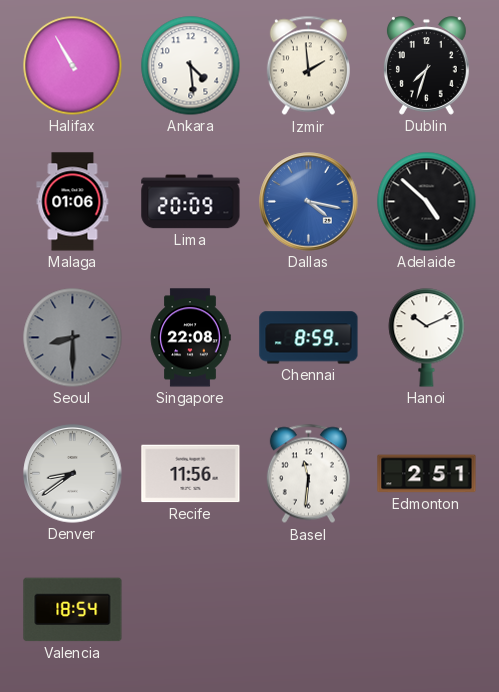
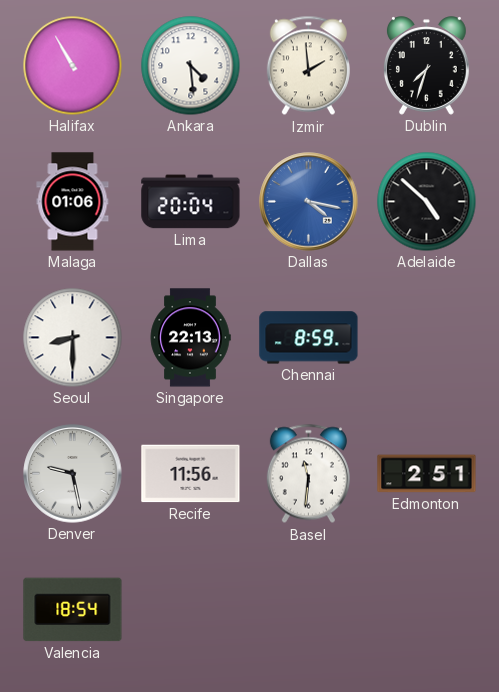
Lima: 20:09 -> 20:04
Seoul dial: grey -> white
Singapore: 22:08 -> 22:13
Hanoi: 10:11 -> none
Denver: 8:39 -> 9:28
